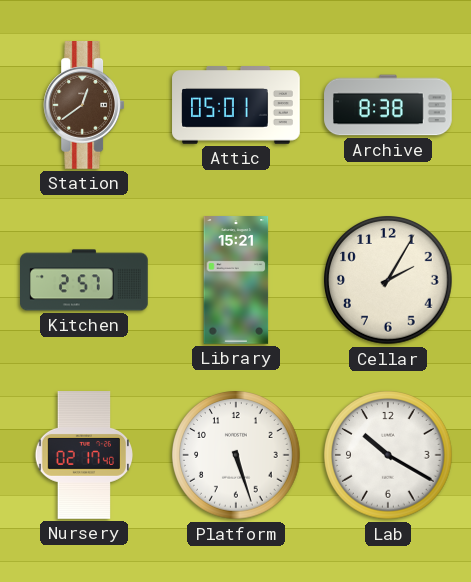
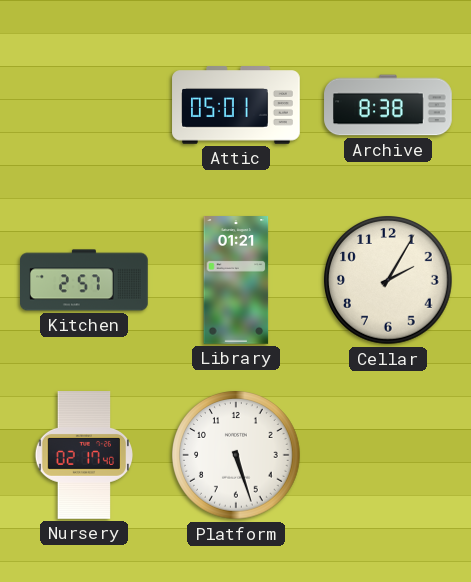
Station: 12:39 -> none
Library: 15:21 -> 01:21
Lab: 10:20 -> none
